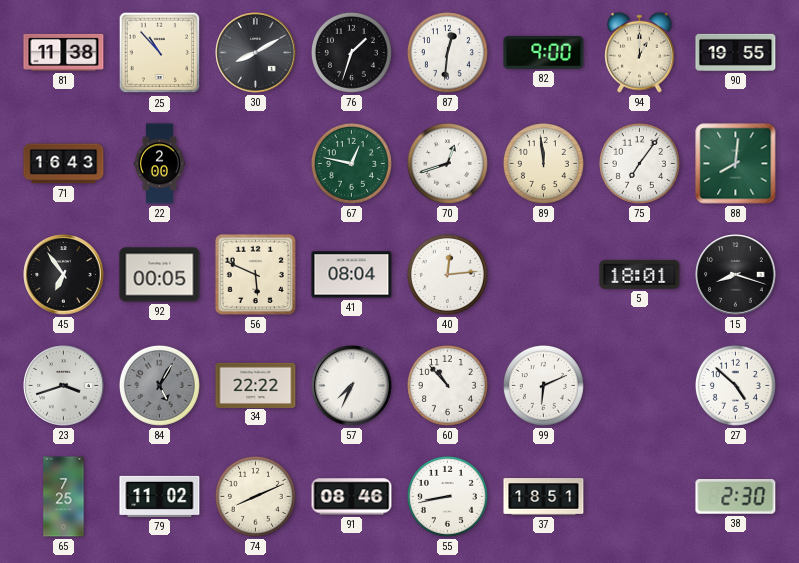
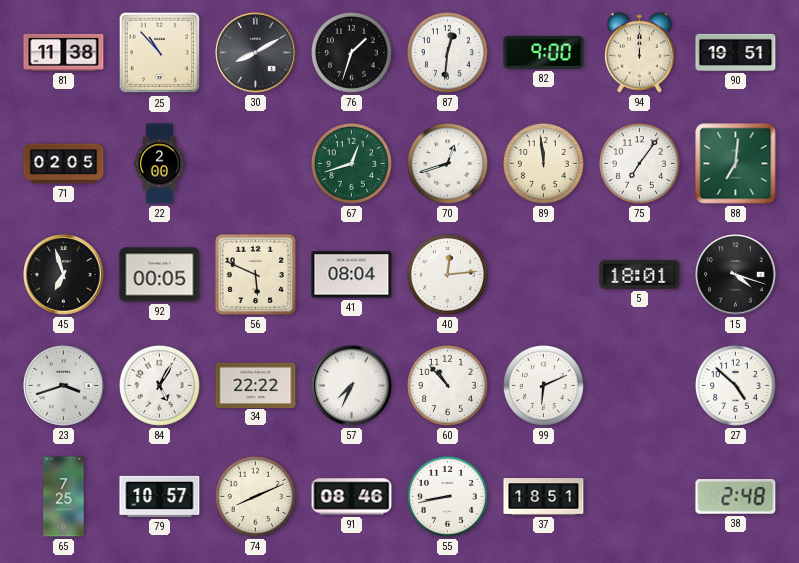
94: 1:00 -> 12:00
90: 19:55 -> 19:51
71: 16:43 -> 02:05
67: 12:47 -> 12:42
88: 8:01 -> 7:01
45: 6:54 -> 6:57
15: 8:18 -> 4:18
84 dial: grey -> white
79: 11:02 -> 10:57
38: 2:30 -> 2:48
